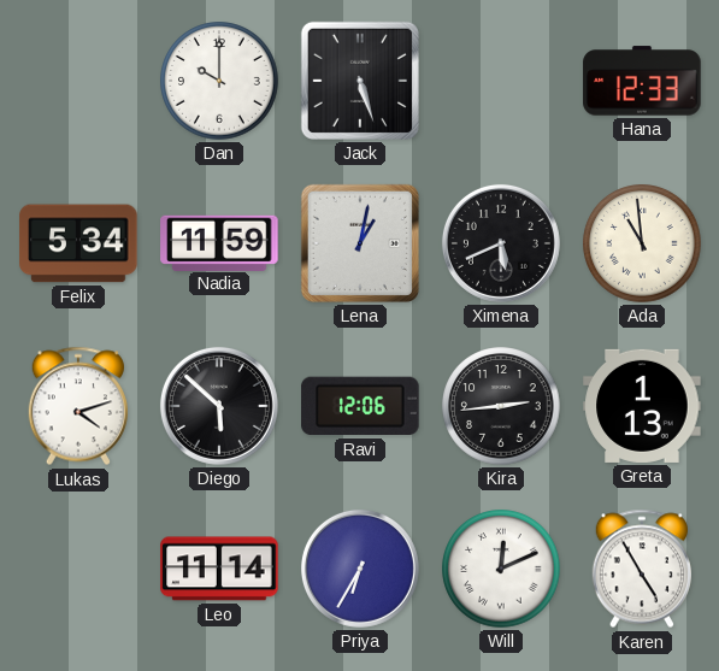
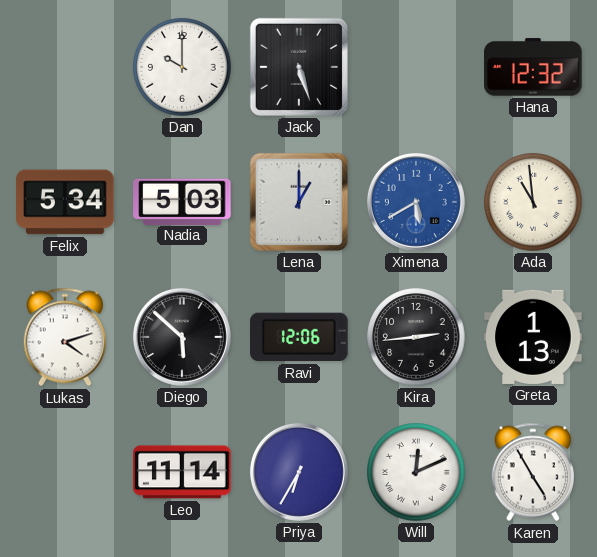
Hana: 12:33 -> 12:32
Nadia: 11:59 -> 5:03
Lena: 1:02 -> 1:00
Ximena: 5:41 -> 5:40
Ximena dial: black -> blue
